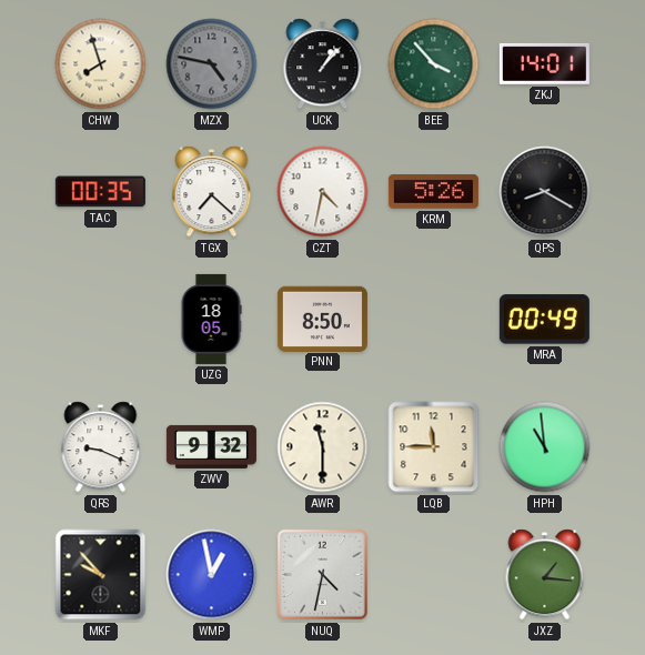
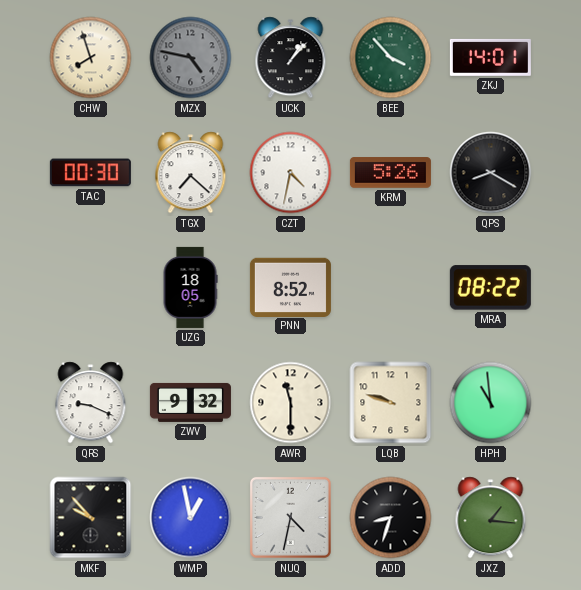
TAC: 00:35 -> 00:30
PNN: 8:50 -> 8:52
MRA: 00:49 -> 08:22
LQB: 11:45 -> 9:48
ADD: none -> 8:33
